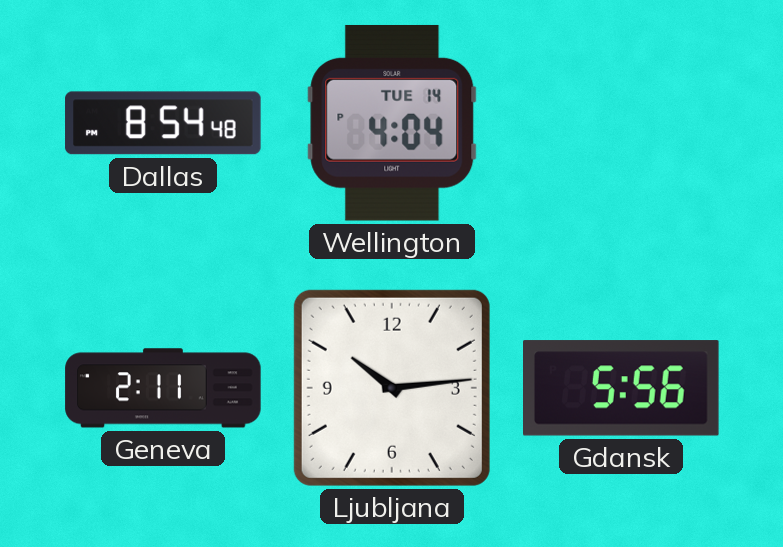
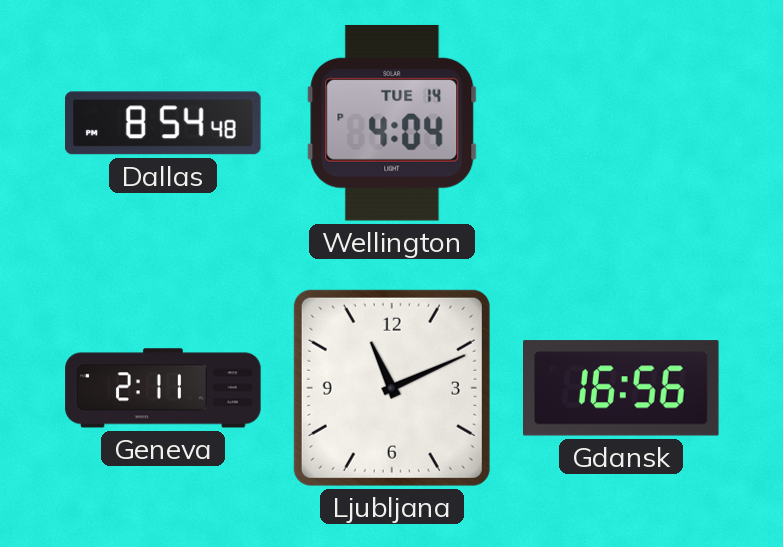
Ljubljana: 10:14 -> 11:11
Gdansk: 5:56 -> 16:56
